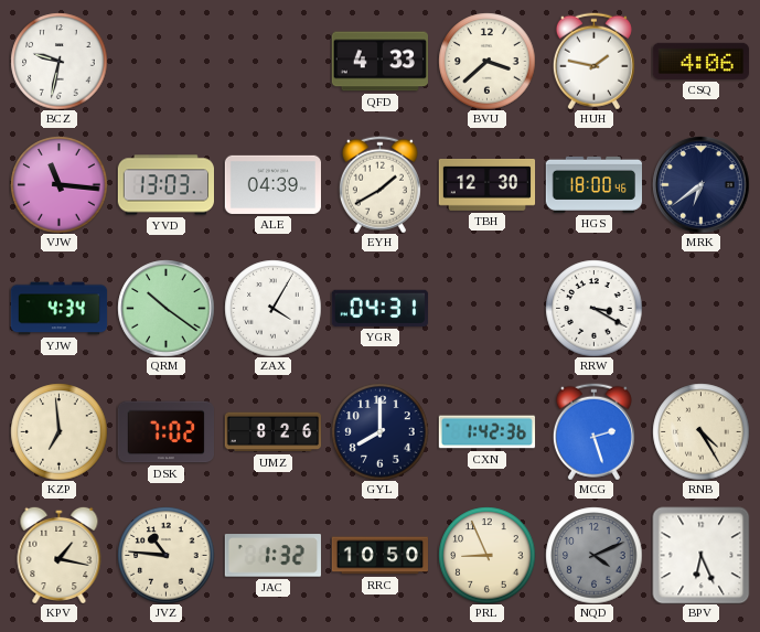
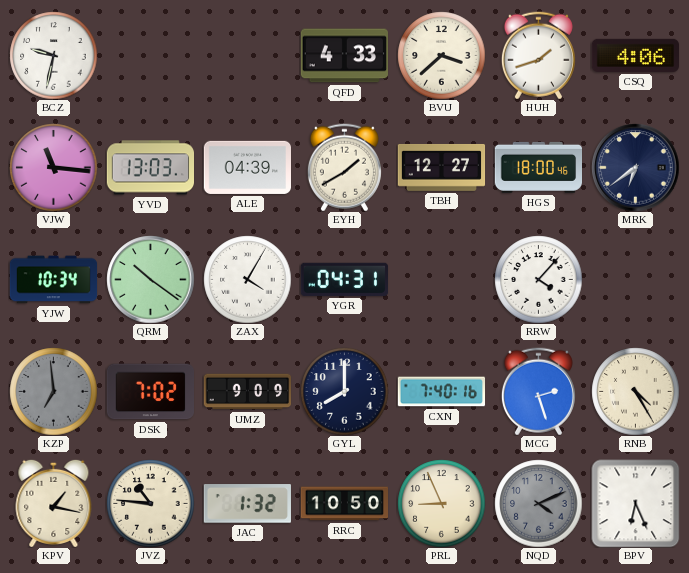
HUH: 1:47 -> 1:42
TBH: 12:30 -> 12:27
YJW: 4:34 -> 10:34
RRW: 3:20 -> 4:07
KZP dial: cream -> grey
UMZ: 8:26 -> 9:09
CXN: 1:42 -> 7:40
